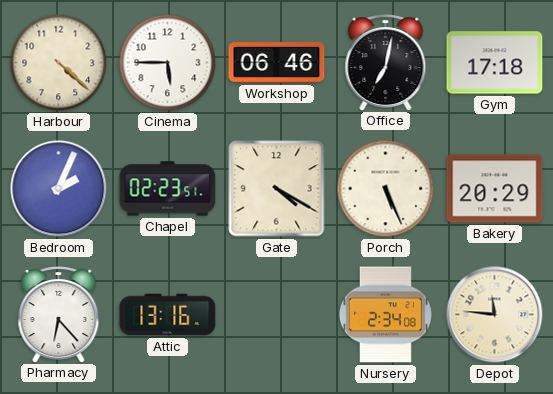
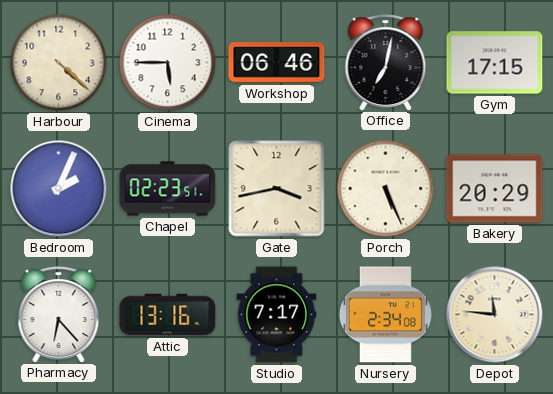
Gym: 17:18 -> 17:15
Gate: 4:20 -> 3:43
Studio: none -> 7:17
